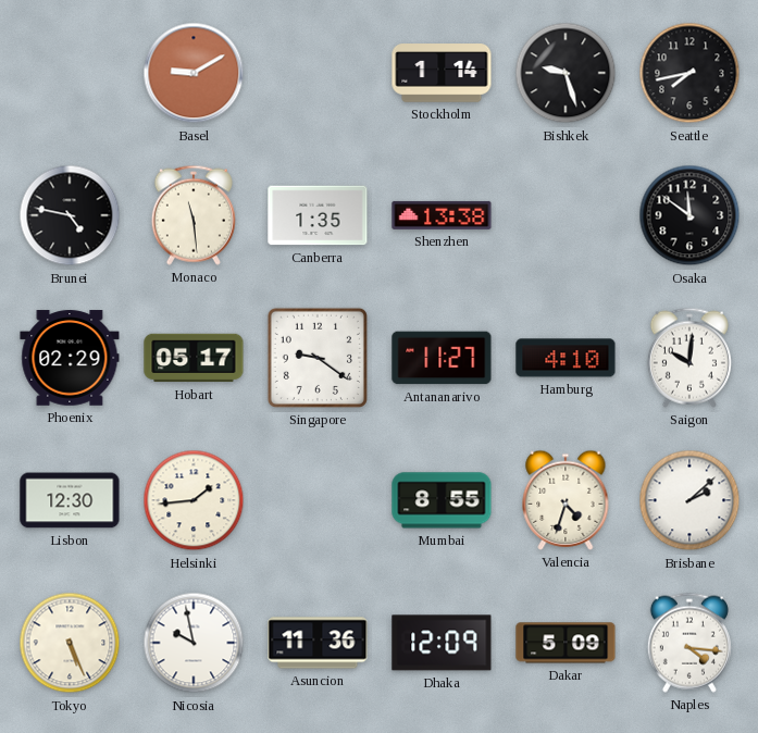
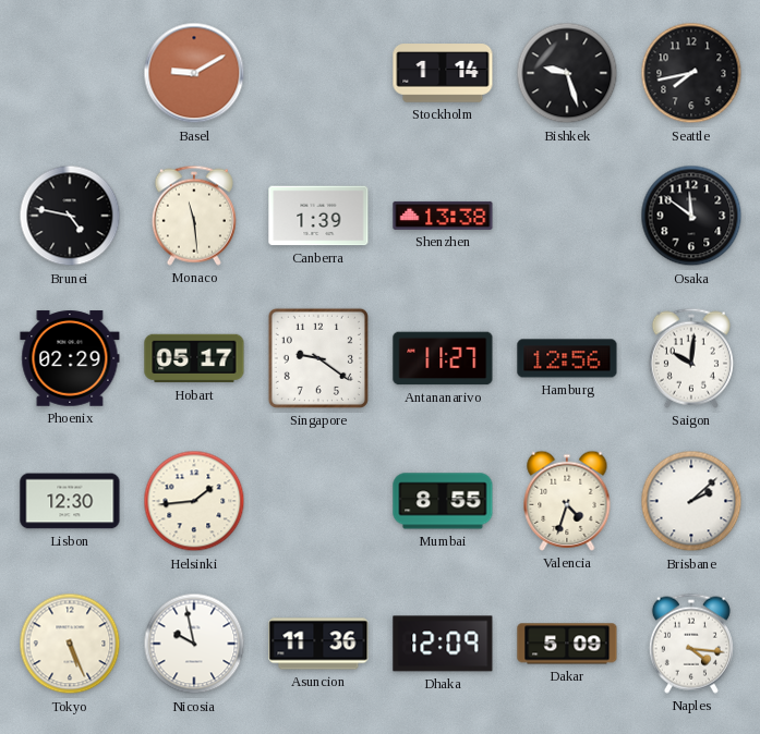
Canberra: 1:35 -> 1:39
Hamburg: 4:10 -> 12:56
